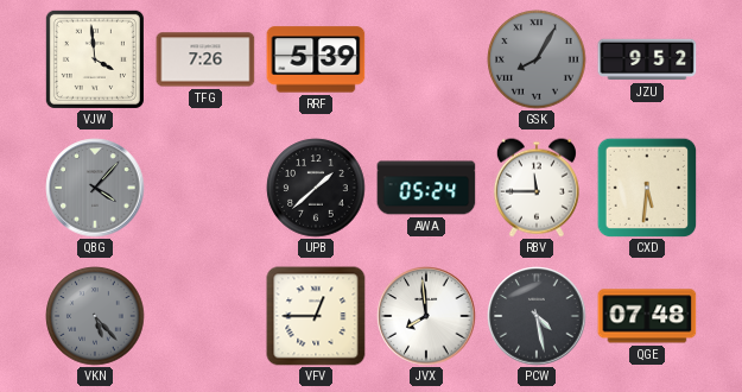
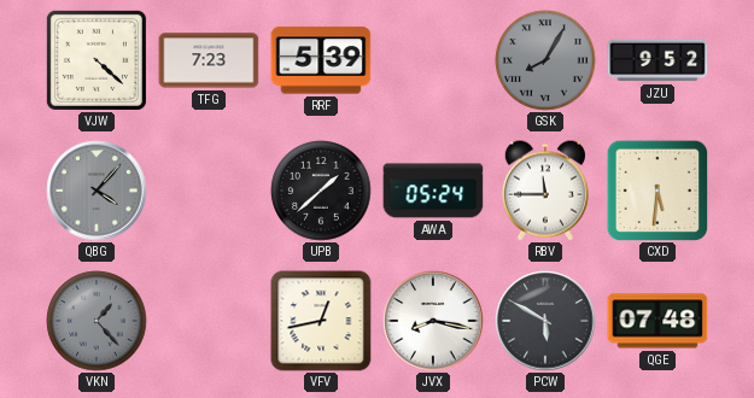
VJW: 3:59 -> 4:22
TFG: 7:26 -> 7:23
VKN: 5:23 -> 1:23
VFV: 12:45 -> 12:43
JVX: 7:59 -> 8:17
PCW: 4:28 -> 5:50
